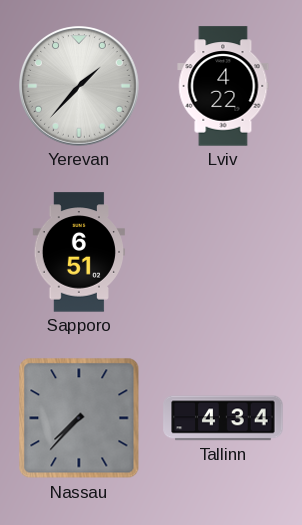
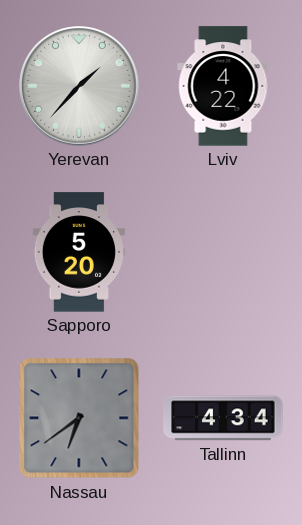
Sapporo: 6:51 -> 5:20
Nassau: 7:37 -> 6:39
